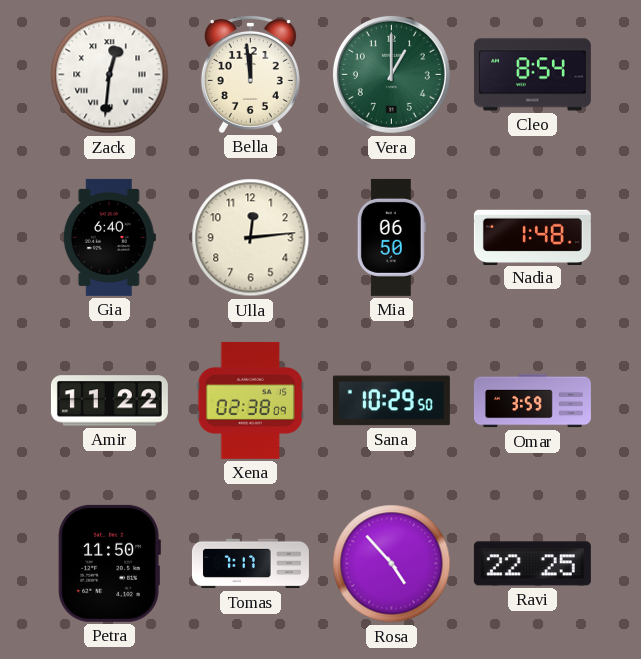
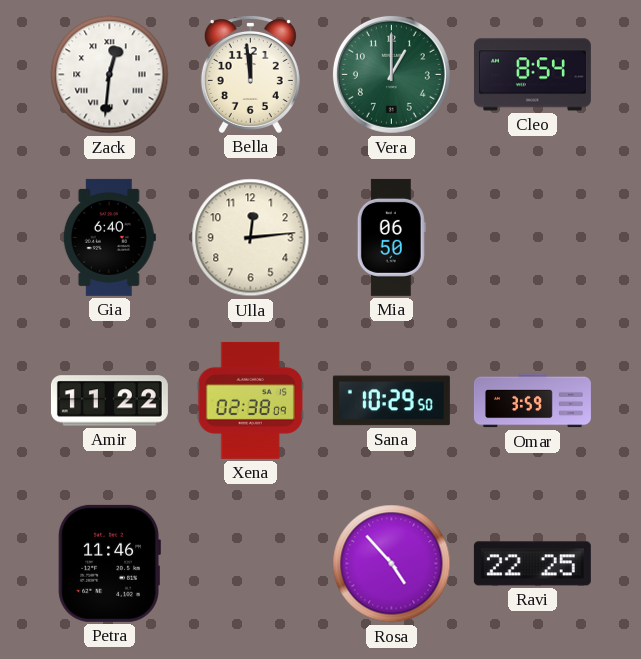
Nadia: 1:48 -> none
Petra: 11:50 -> 11:46
Tomas: 7:17 -> none
